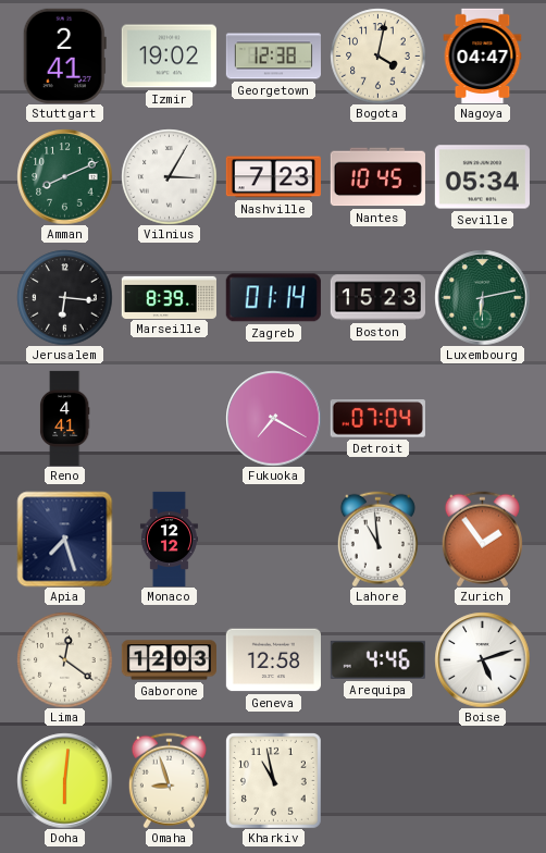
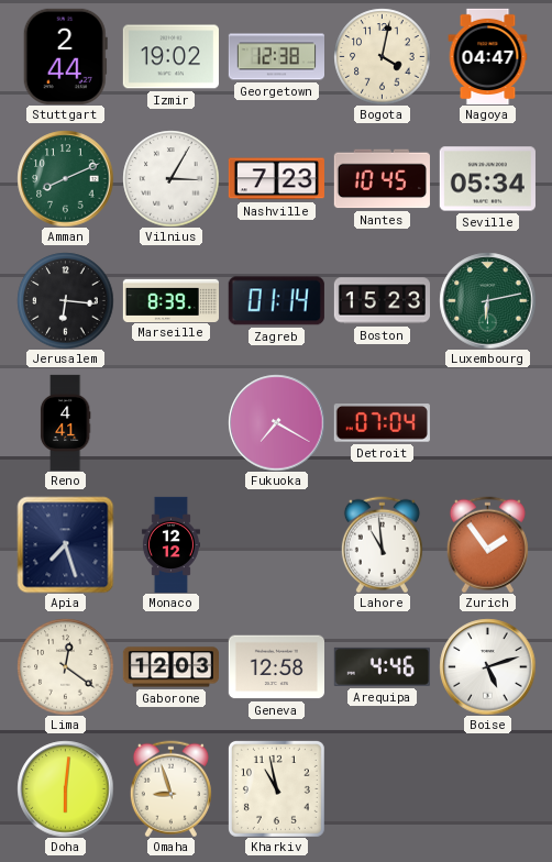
Stuttgart: 2:41 -> 2:44
